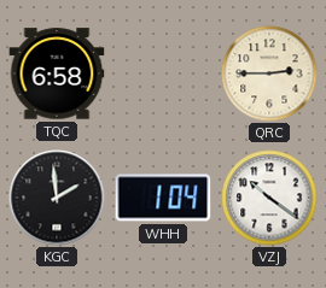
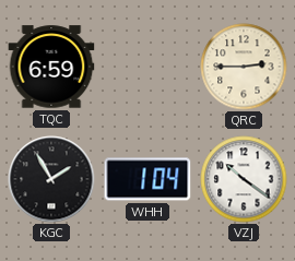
TQC: 6:58 -> 6:59
KGC: 1:59 -> 1:55
